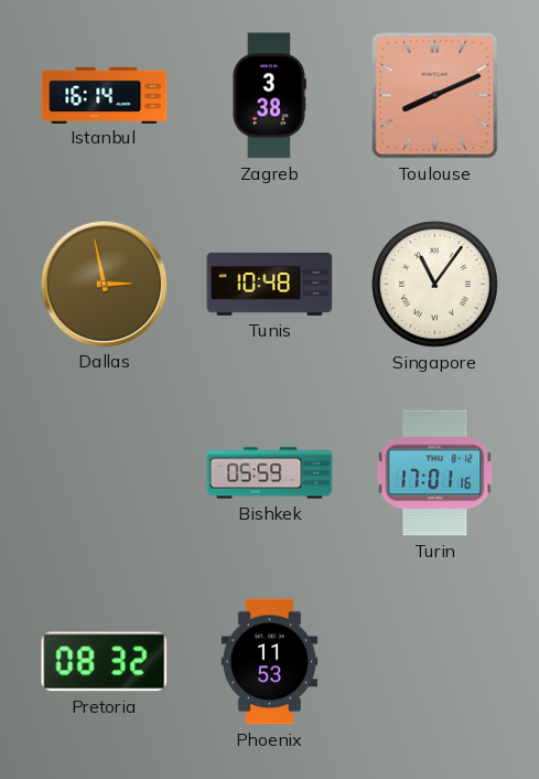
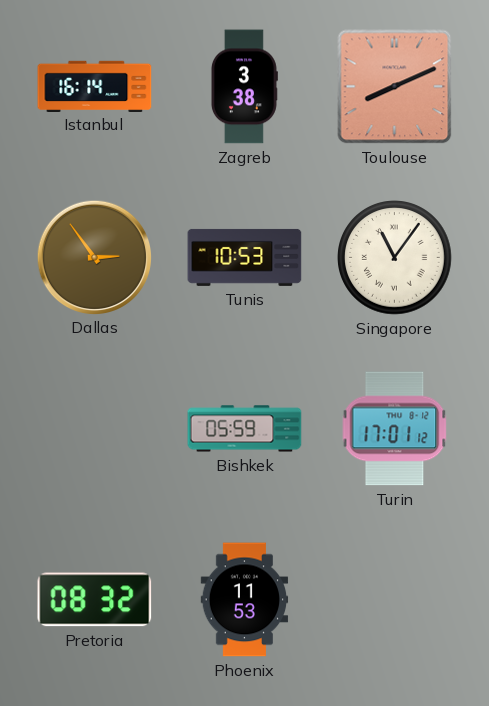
Dallas: 2:58 -> 2:54
Tunis: 10:48 -> 10:53
Turin: 17:01:16 -> 17:01:12
